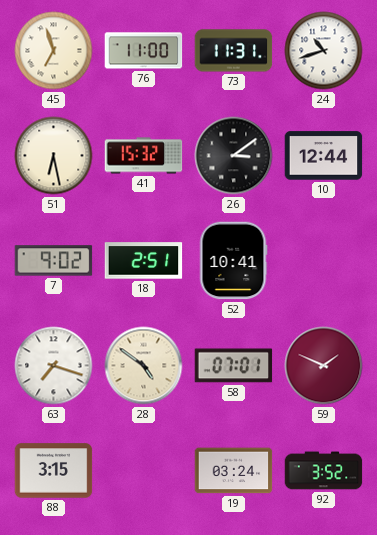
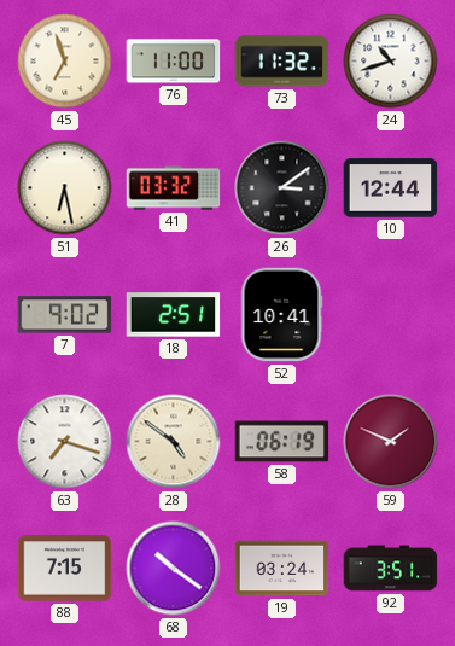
73: 11:31 -> 11:32
41: 15:32 -> 03:32
58: 07:01 -> 06:19
88: 3:15 -> 7:15
68: none -> 10:21
92: 3:52 -> 3:51
